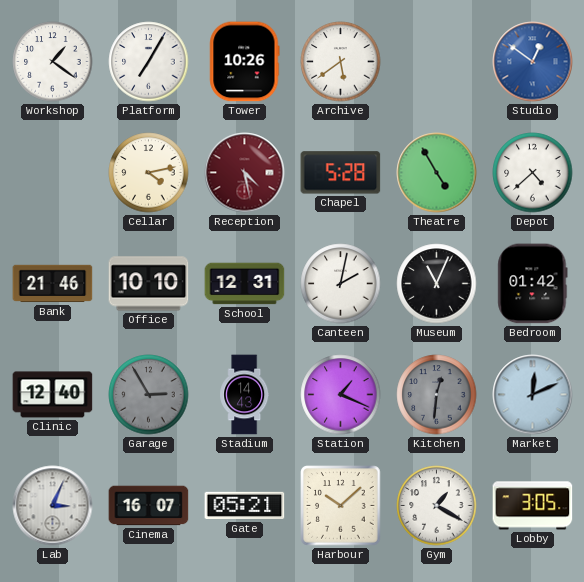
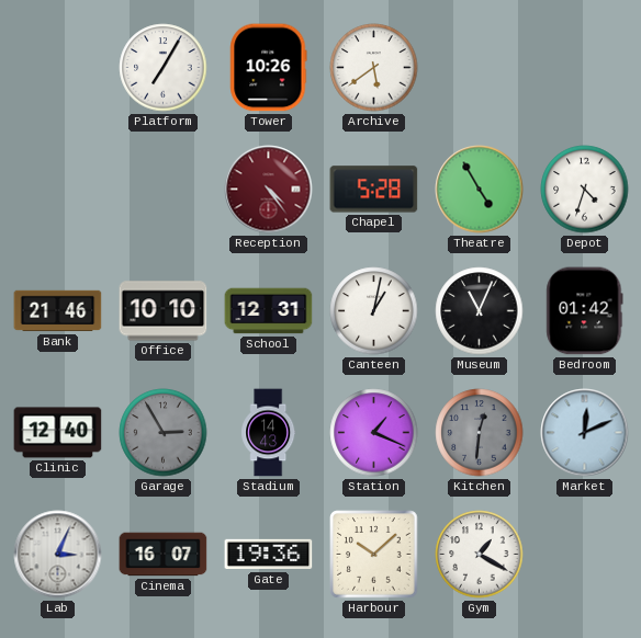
Workshop: 1:21 -> none
Studio: 12:51 -> none
Cellar: 4:13 -> none
Reception: 4:28 -> 4:24
Depot: 4:38 -> 4:33
Canteen: 2:02 -> 1:02
Gate: 05:21 -> 19:36
Lobby: 3:05 -> none
